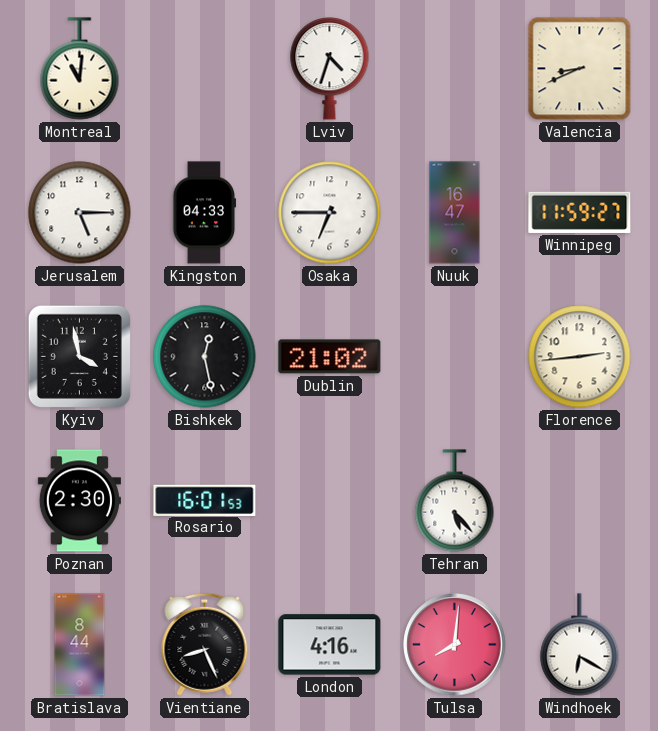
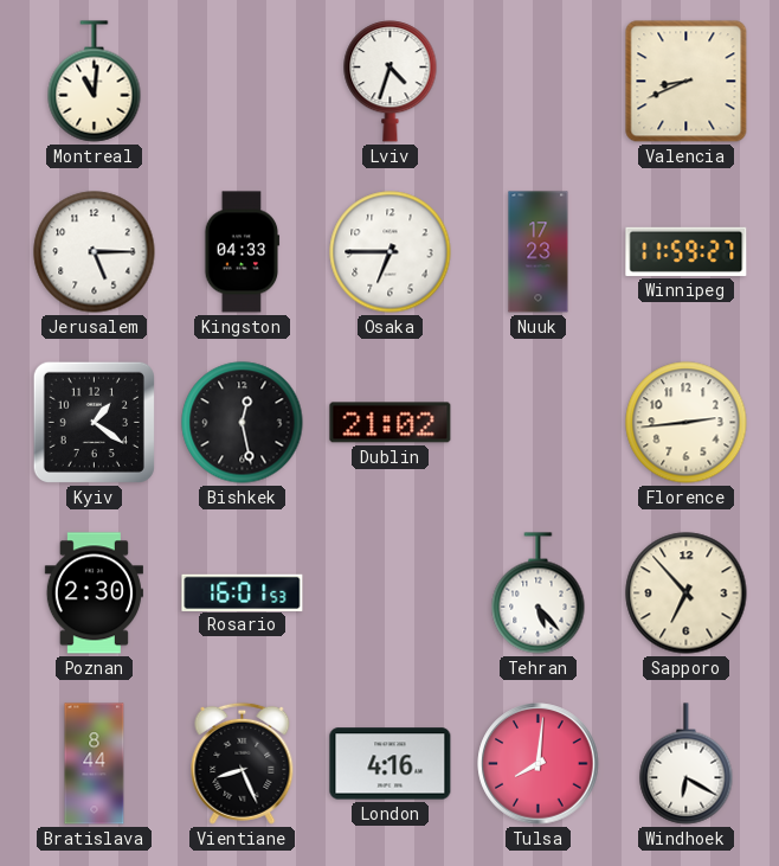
Nuuk: 16:47 -> 17:23
Kyiv: 3:58 -> 1:21
Sapporo: none -> 6:53
